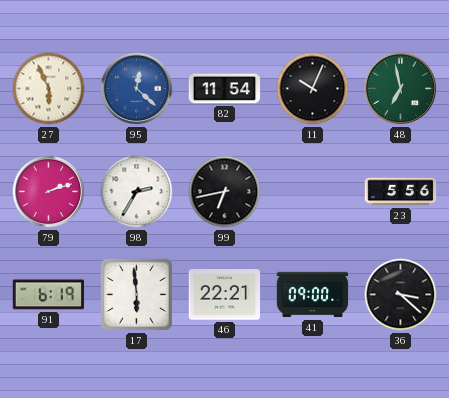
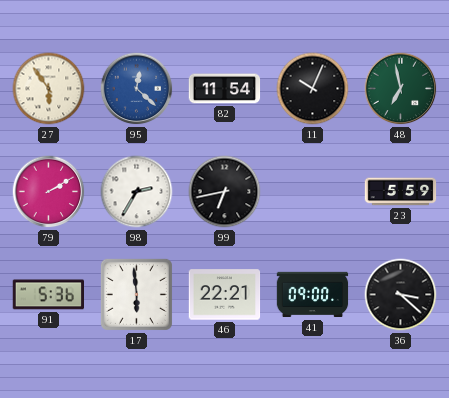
27: 5:56 -> 5:54
79: 2:12 -> 2:10
23: 5:56 -> 5:59
91: 6:19 -> 5:36
